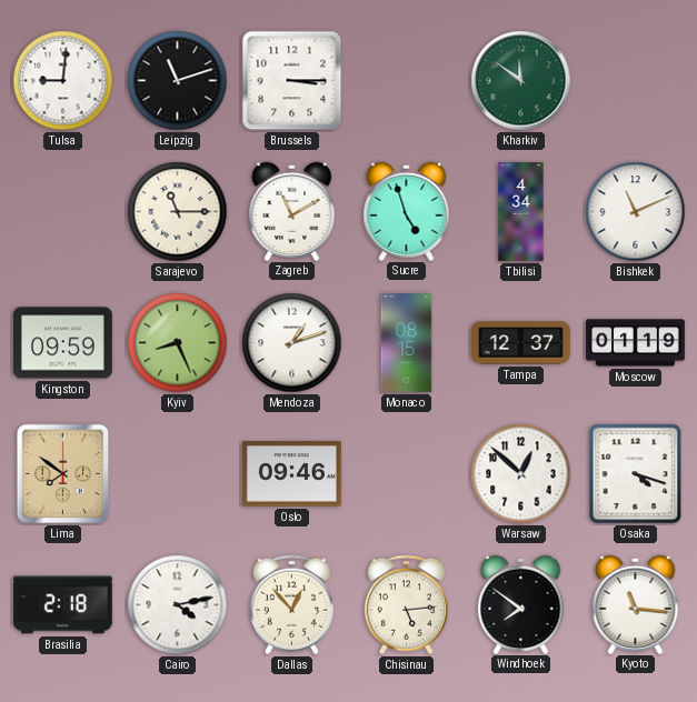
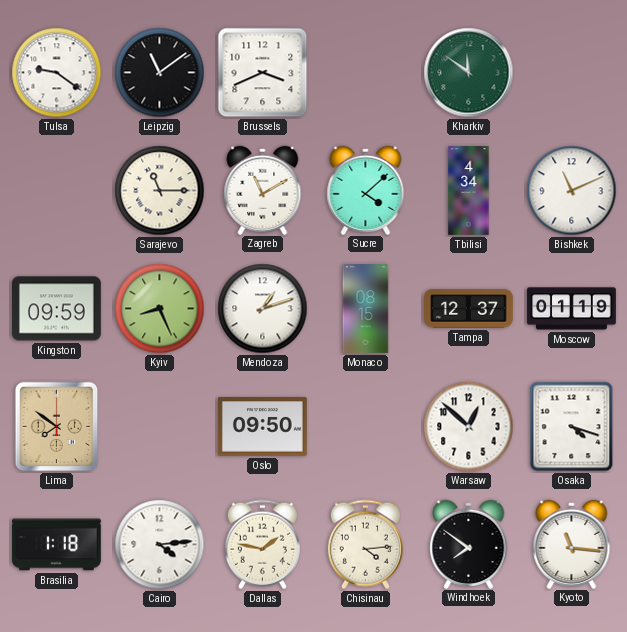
Tulsa: 9:01 -> 9:21
Leipzig: 11:12 -> 11:09
Brussels: 3:15 -> 3:41
Sucre: 4:57 -> 4:08
Oslo: 09:46 -> 09:50
Brasilia: 2:18 -> 1:18
Cairo: 4:13 -> 4:14
Dallas: 12:53 -> 1:47
Chisinau: 5:14 -> 4:14
